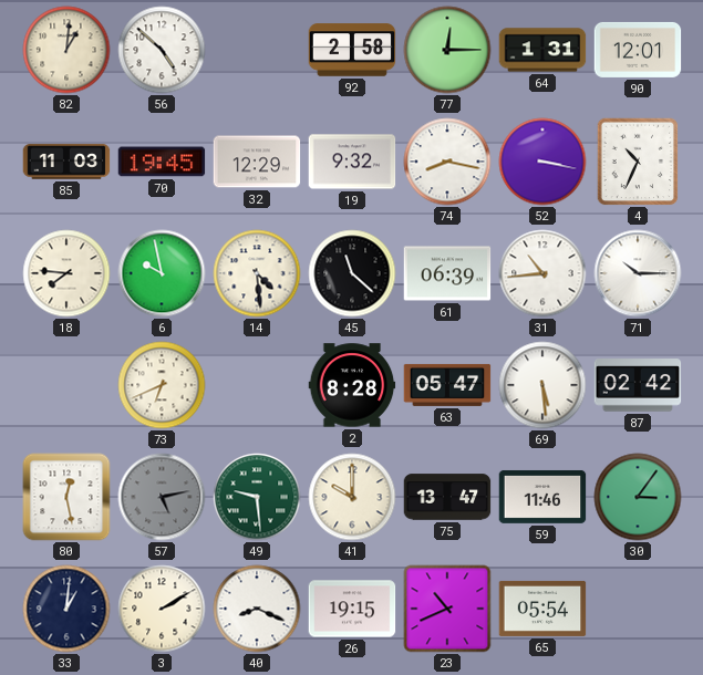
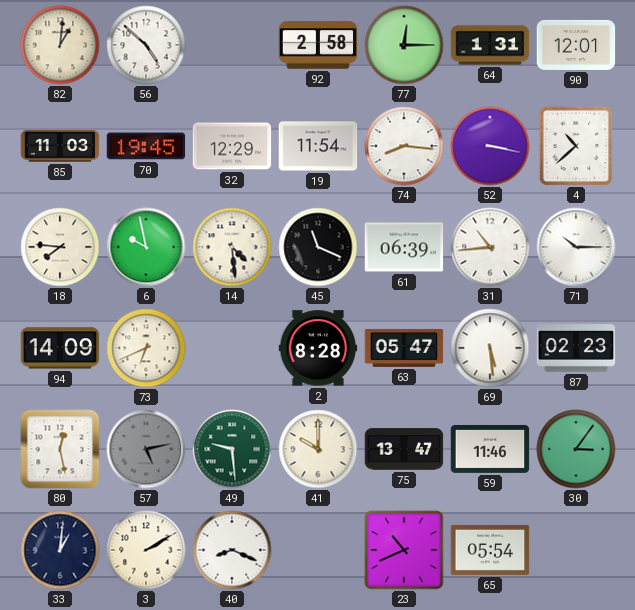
19: 9:32 -> 11:54
74: 8:17 -> 8:16
4: 10:34 -> 10:38
45: 11:22 -> 11:19
94: none -> 14:09
87: 02:42 -> 02:23
26: 19:15 -> none
